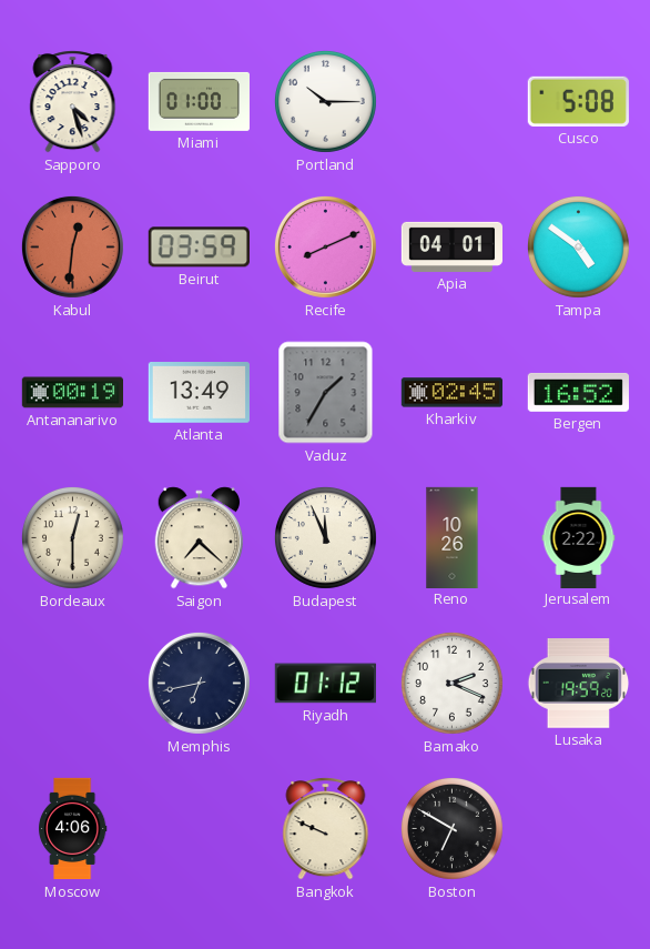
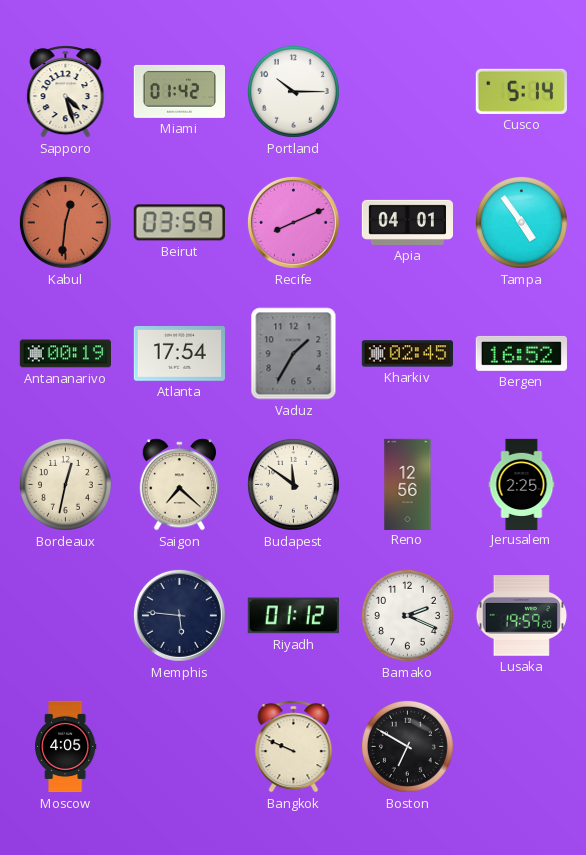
Miami: 01:00 -> 01:42
Cusco: 5:08 -> 5:14
Tampa: 4:51 -> 4:54
Atlanta: 13:49 -> 17:54
Bordeaux: 12:30 -> 12:32
Budapest: 11:56 -> 11:51
Reno: 10:26 -> 12:56
Jerusalem: 2:22 -> 2:25
Memphis: 6:43 -> 5:46
Moscow: 4:06 -> 4:05
